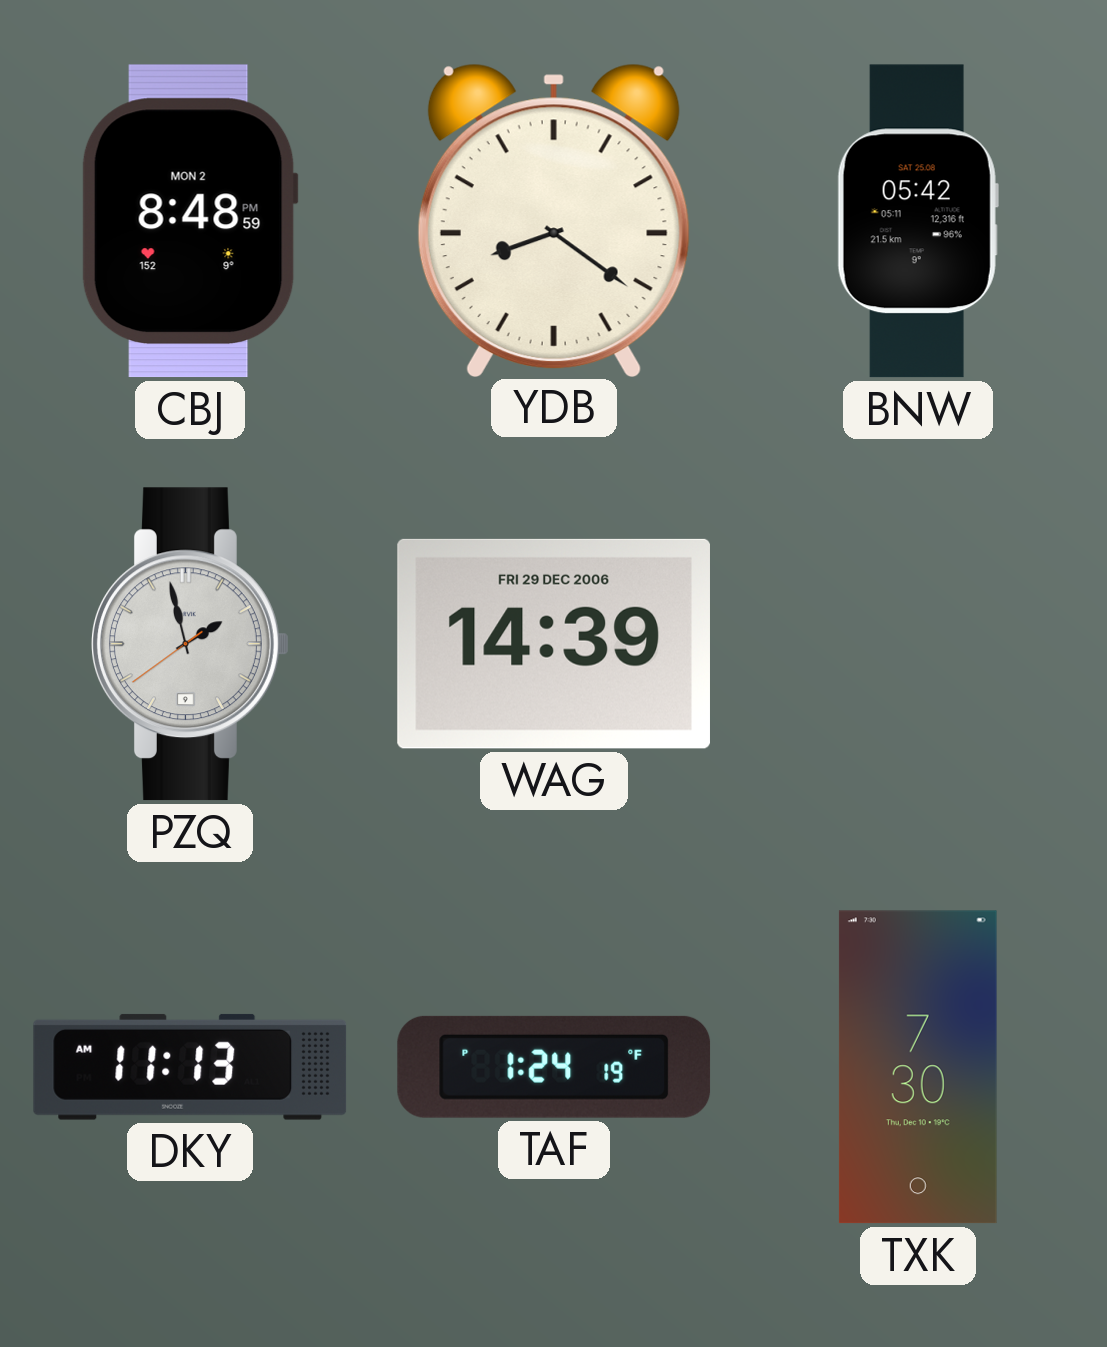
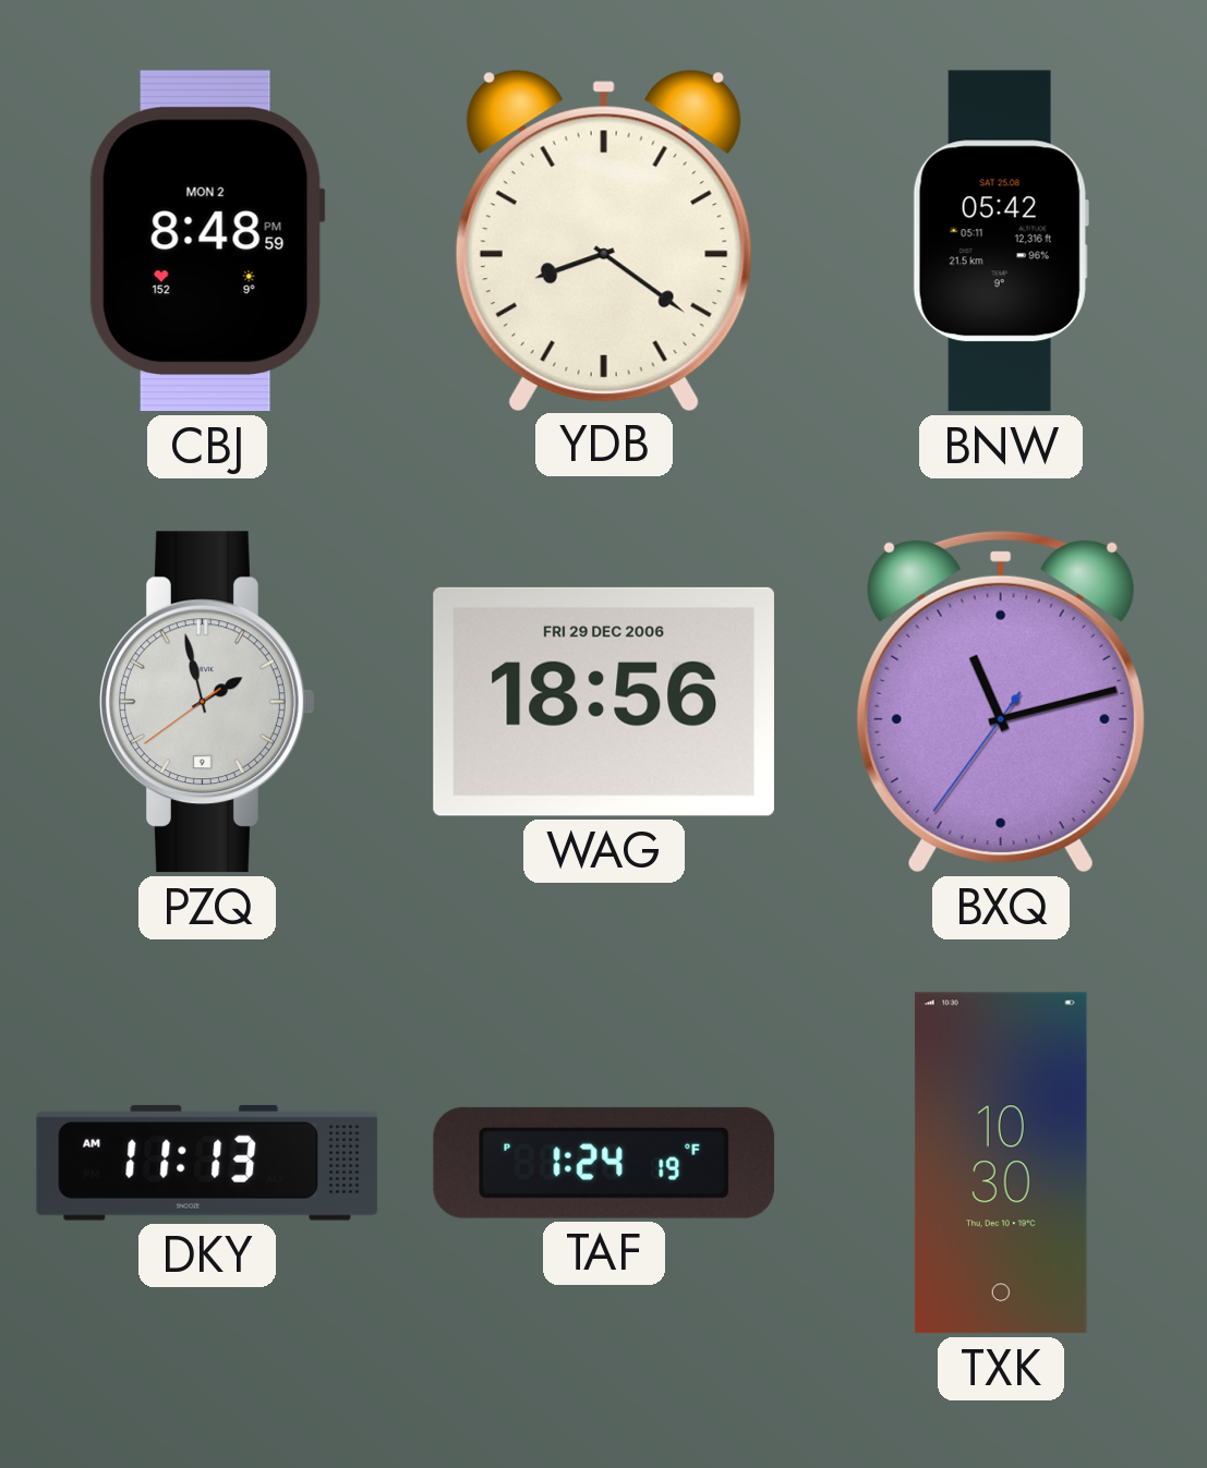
WAG: 14:39 -> 18:56
BXQ: none -> 11:12
TXK: 7:30 -> 10:30
